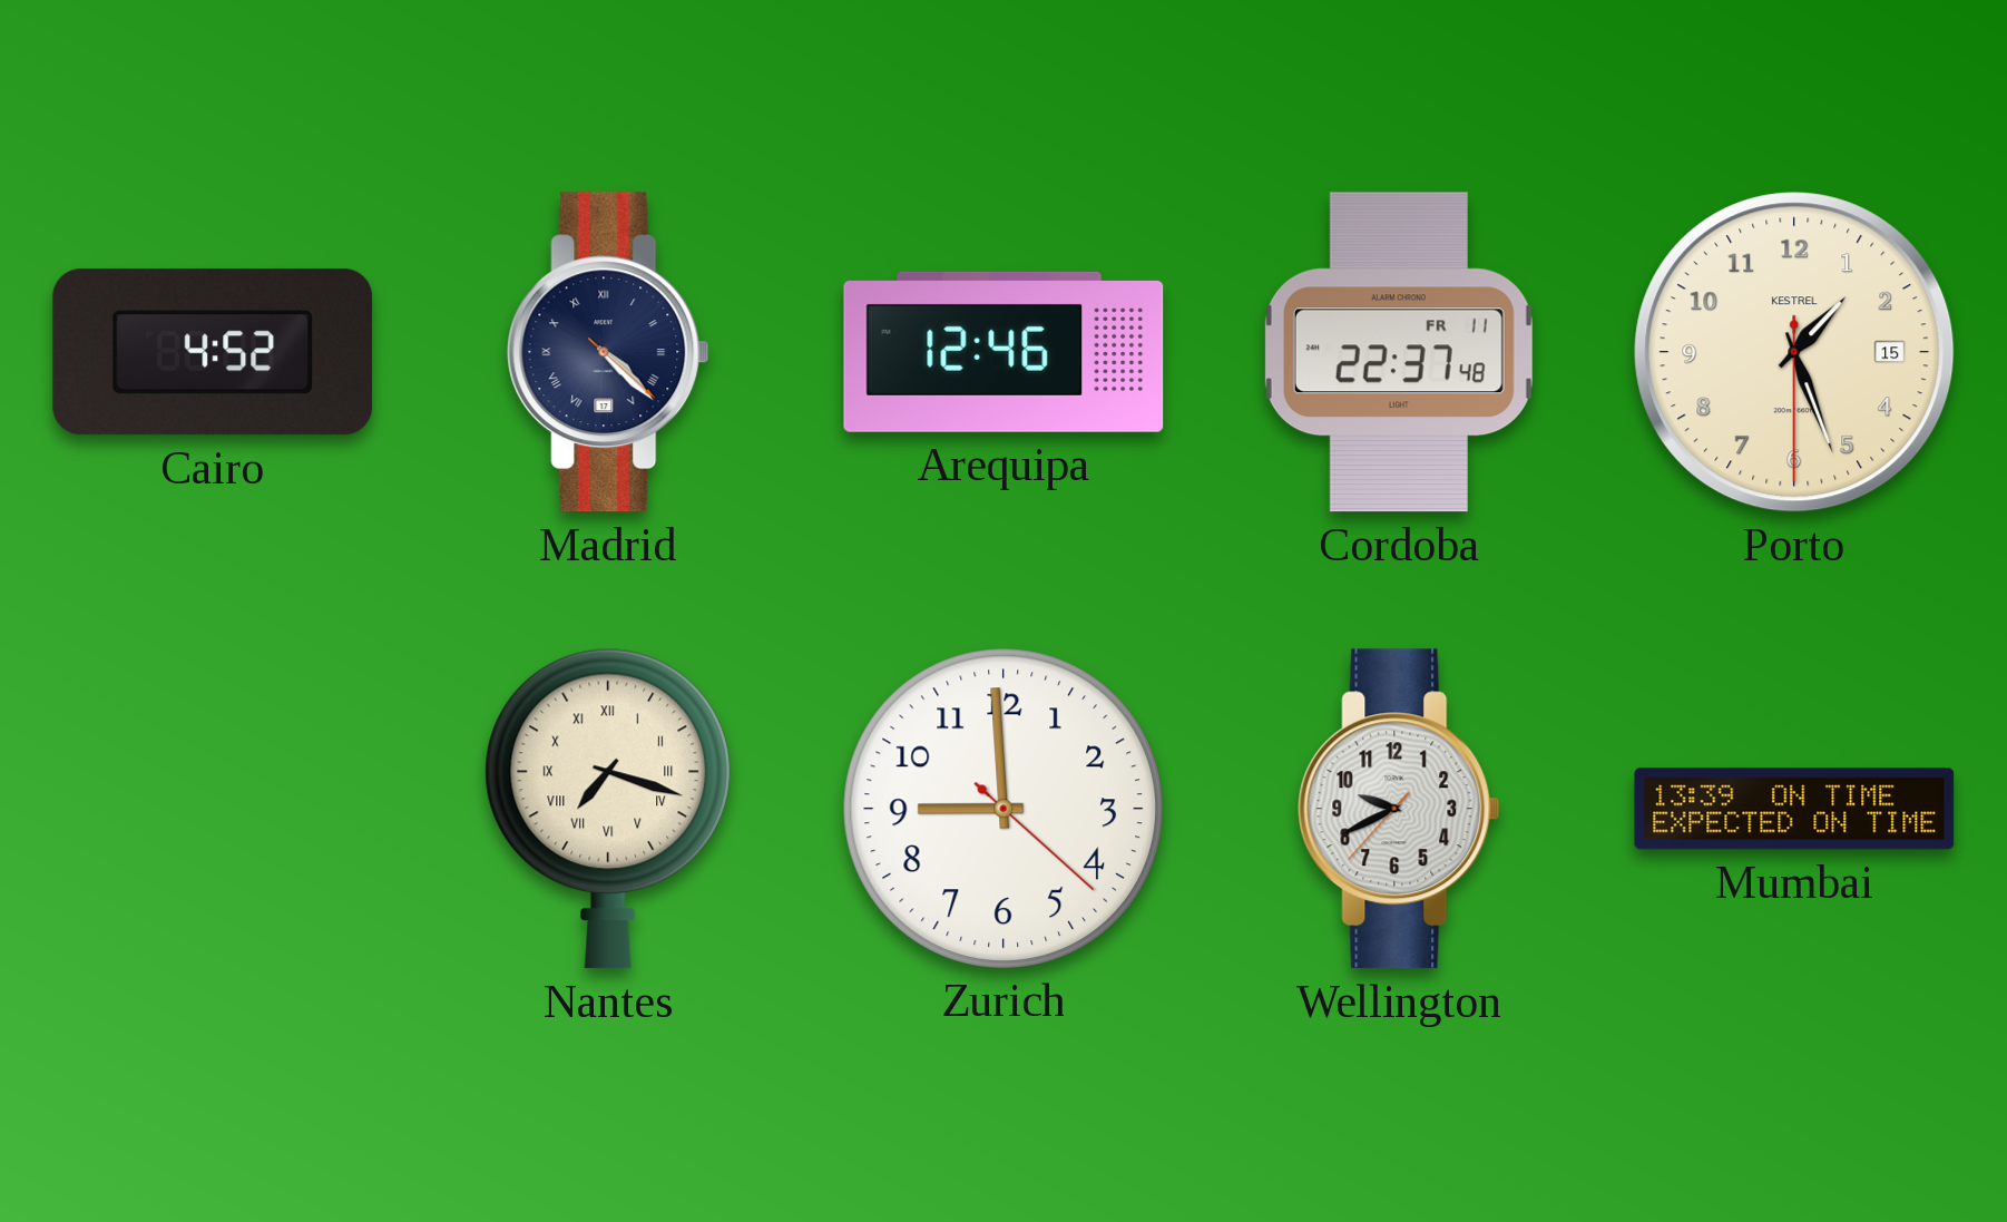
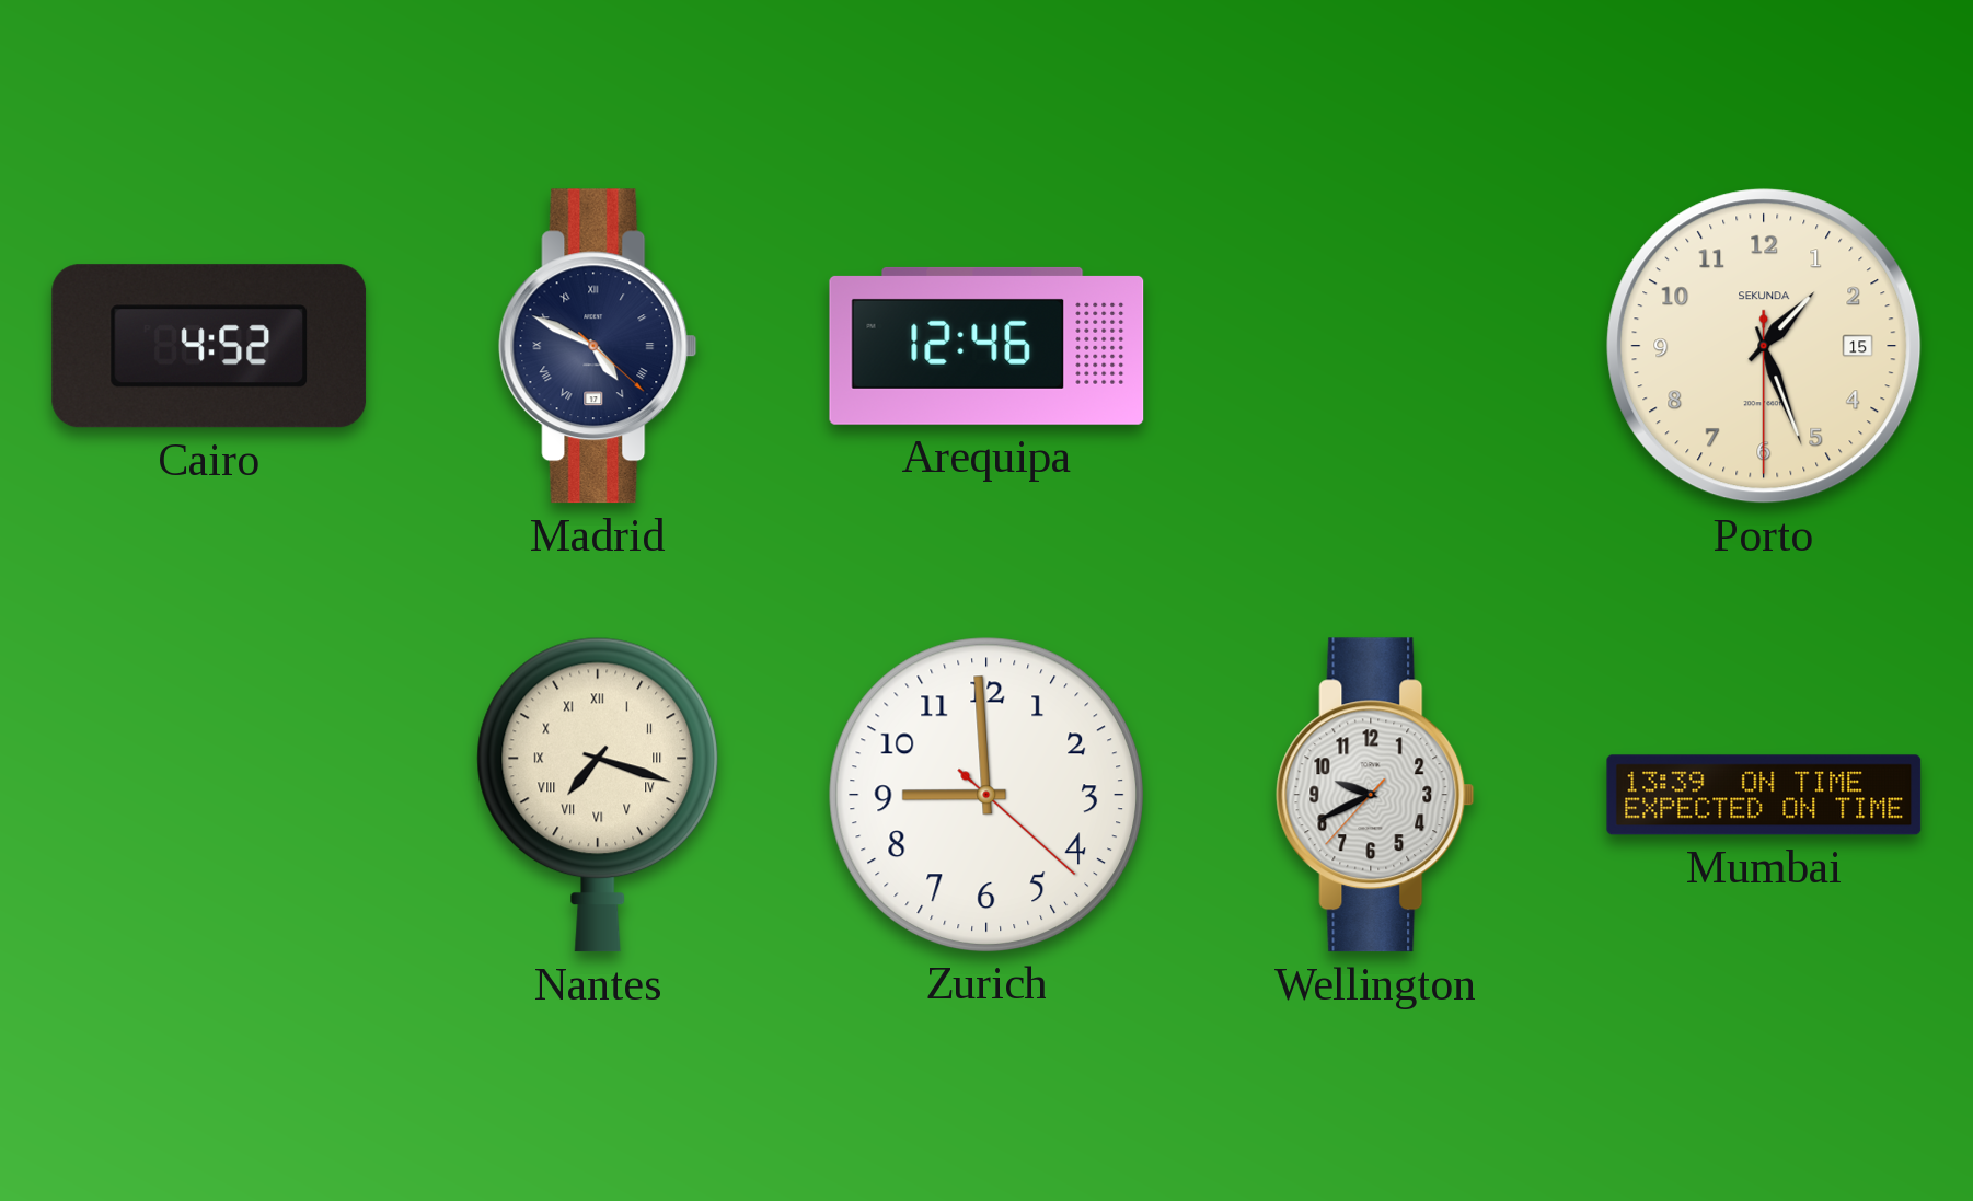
Madrid: 4:22 -> 4:49
Cordoba: 22:37 -> none
Porto brand: KESTREL -> SEKUNDA
